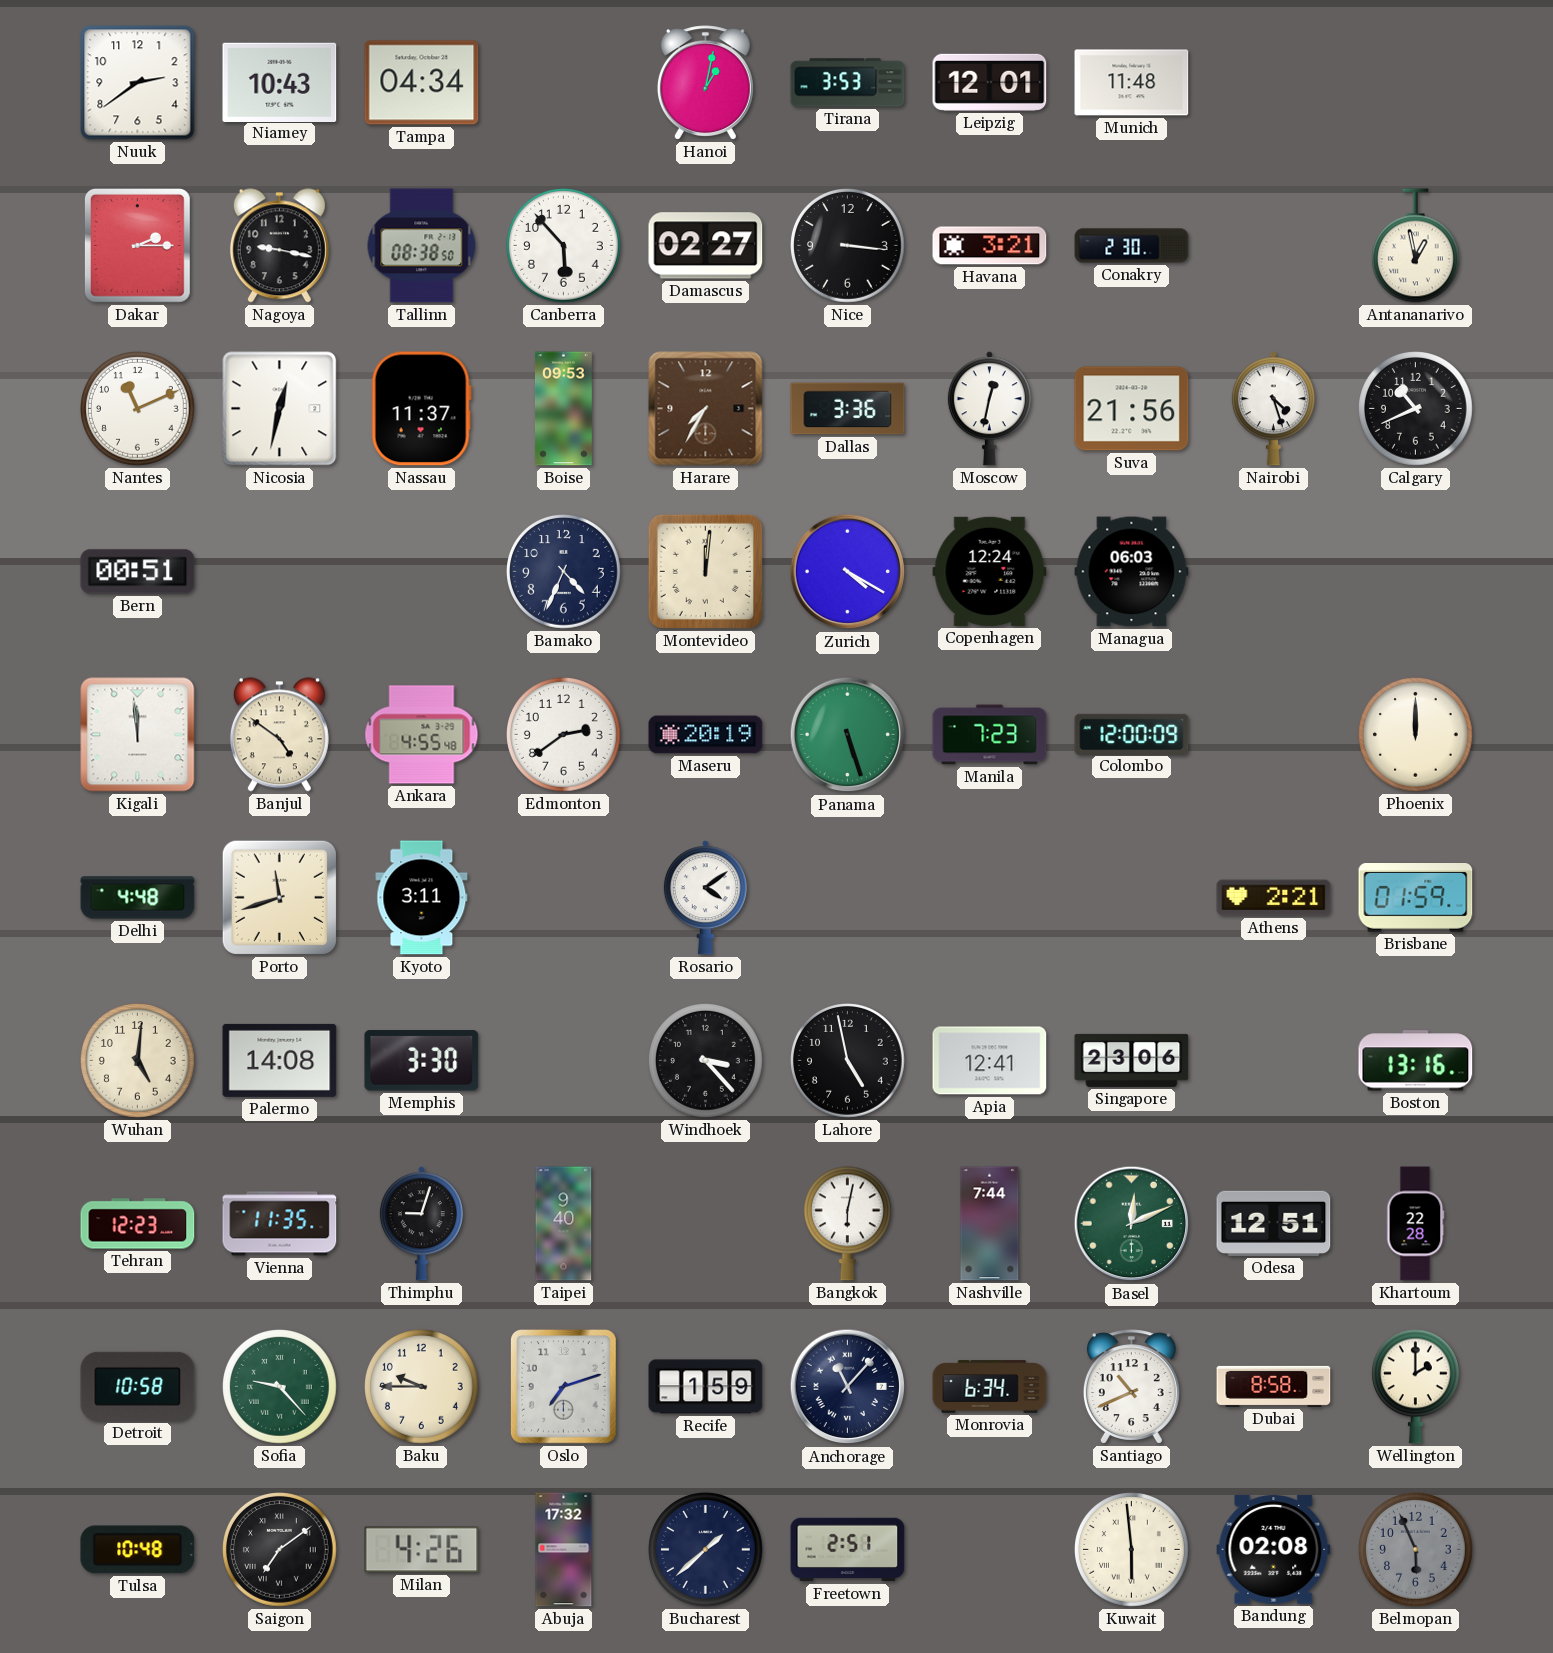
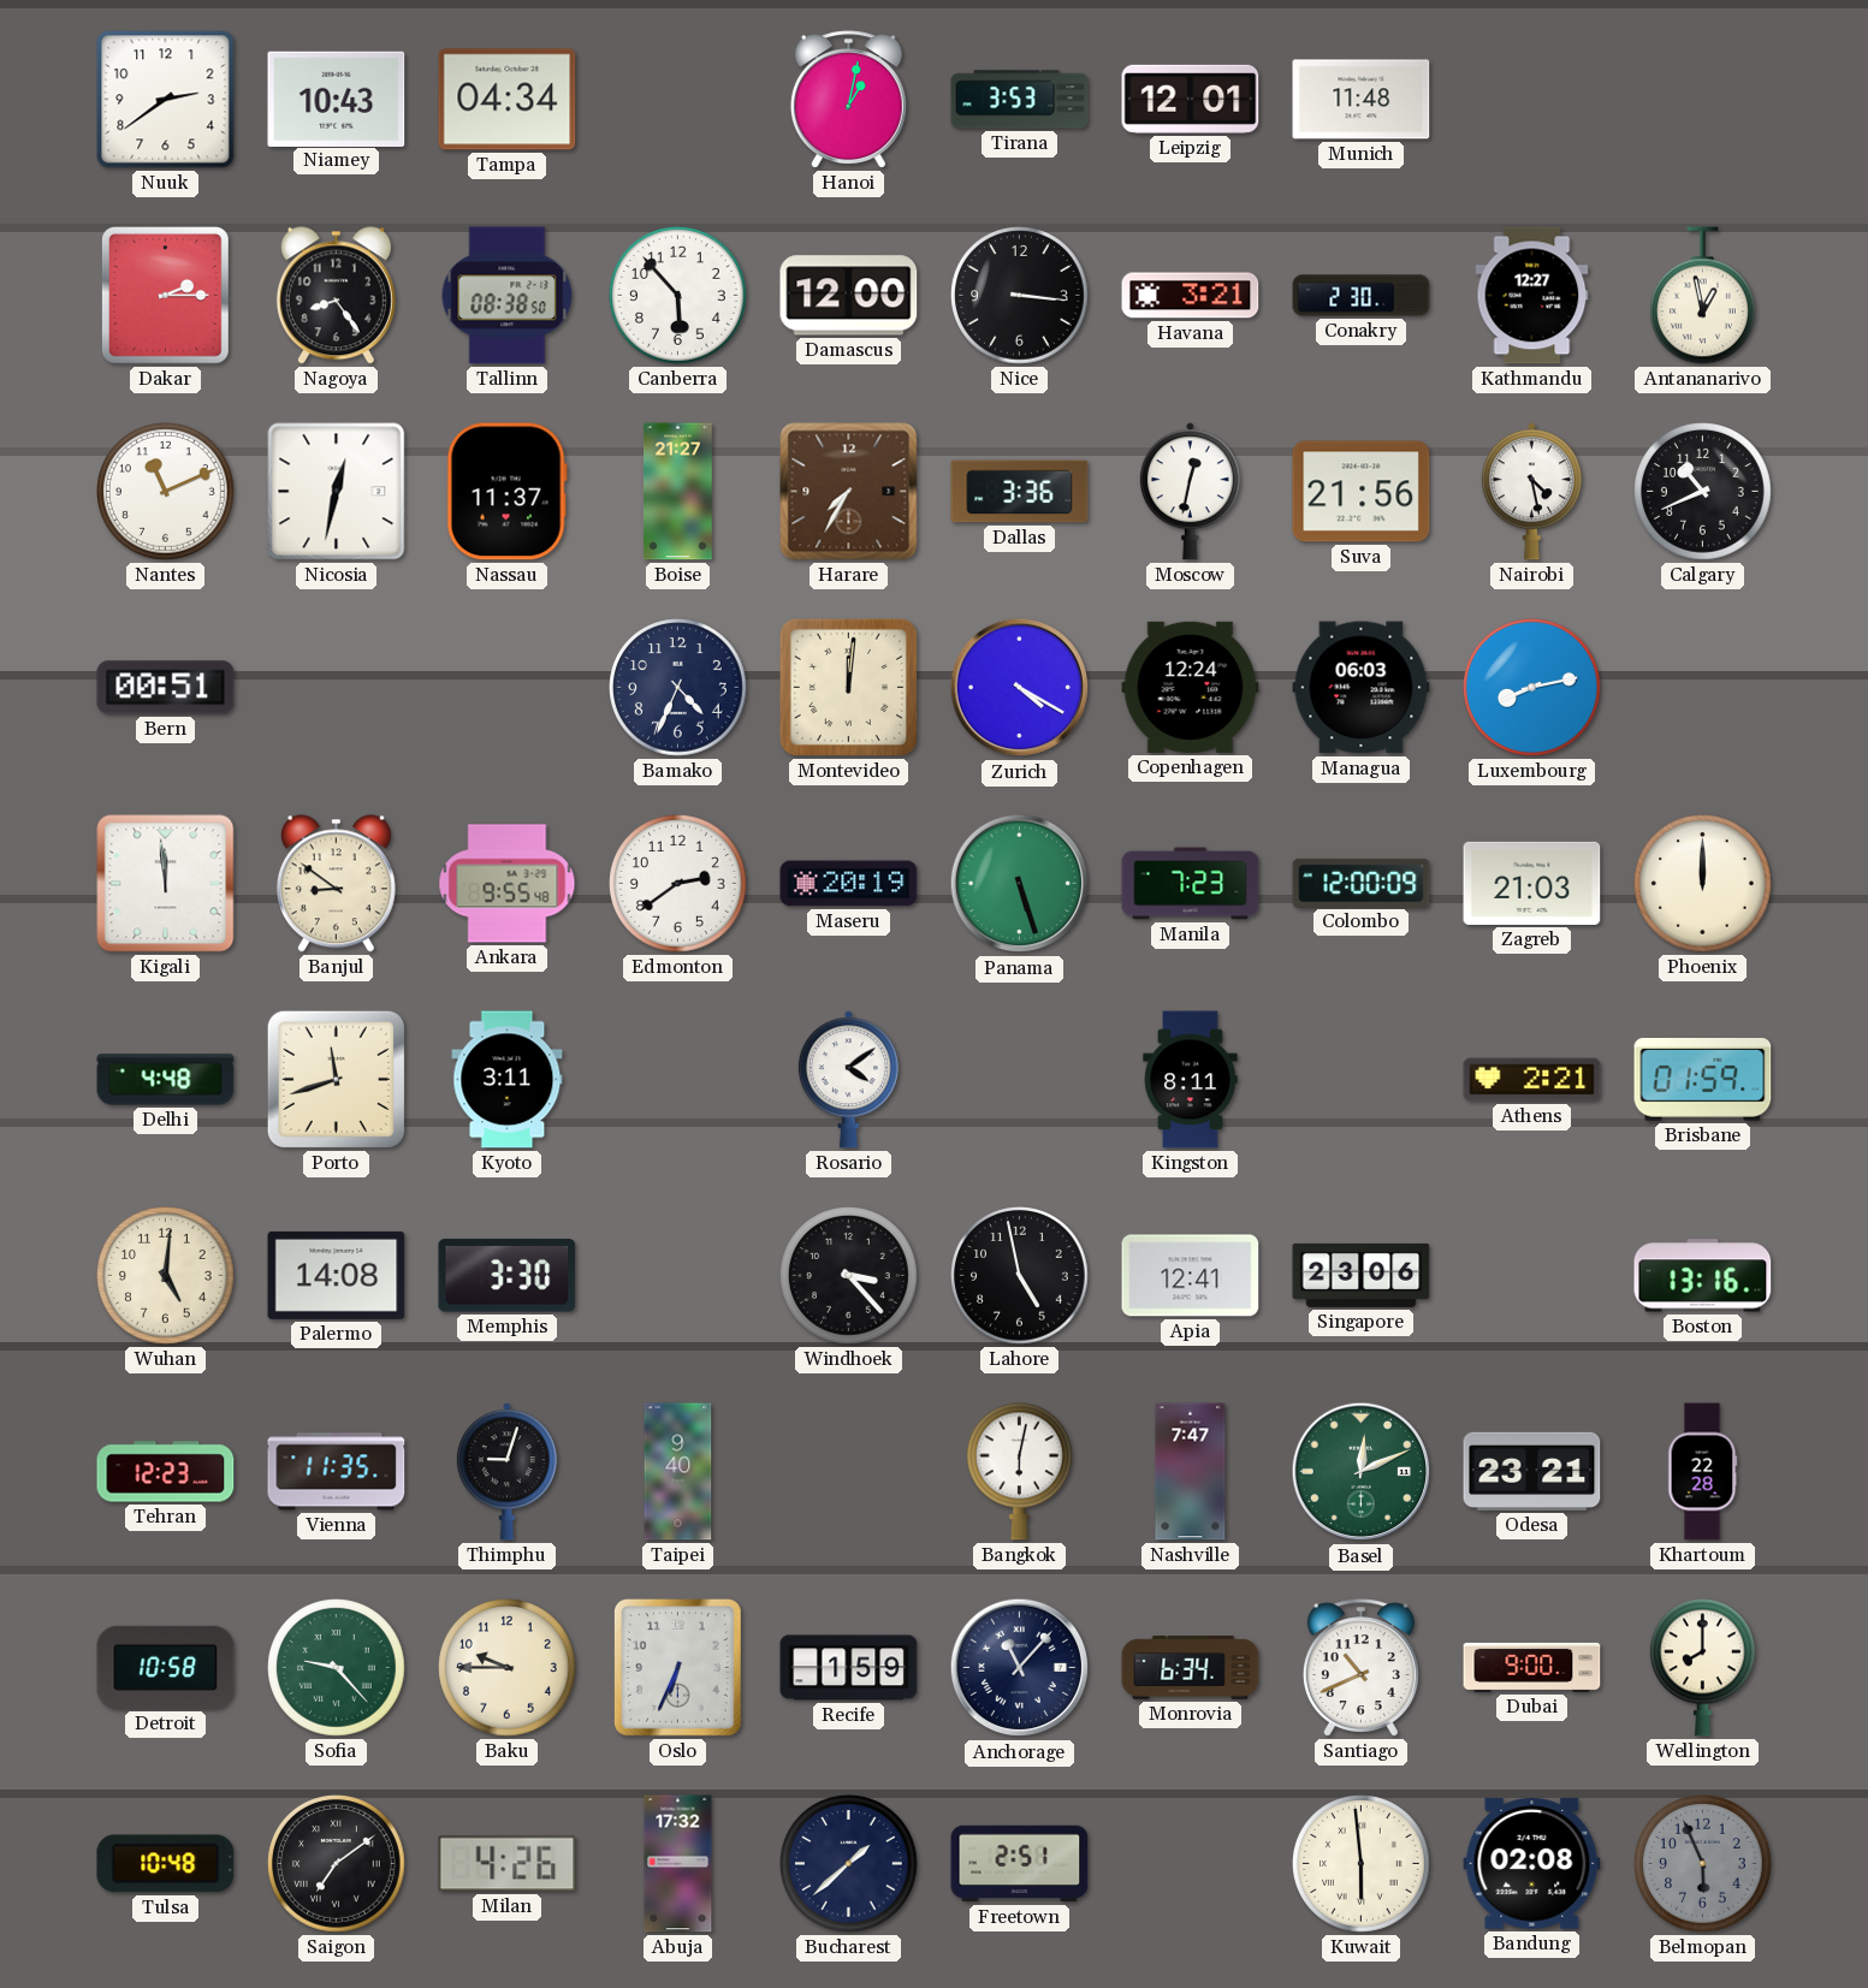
Nagoya: 9:17 -> 8:24
Damascus: 02:27 -> 12:00
Kathmandu: none -> 12:27
Boise: 09:53 -> 21:27
Nairobi: 4:27 -> 4:28
Luxembourg: none -> 8:13
Banjul: 4:51 -> 8:51
Ankara: 4:55 -> 9:55
Zagreb: none -> 21:03
Kingston: none -> 8:11
Nashville: 7:44 -> 7:47
Odesa: 12:51 -> 23:21
Oslo: 7:12 -> 6:34
Dubai: 8:58 -> 9:00
Wellington: 2:00 -> 8:00
